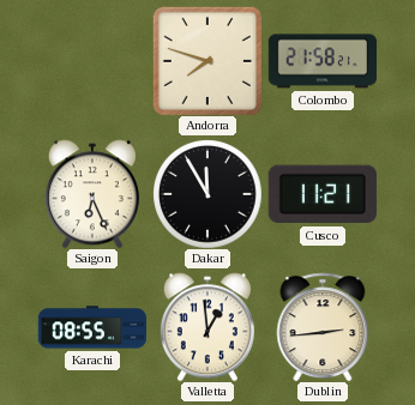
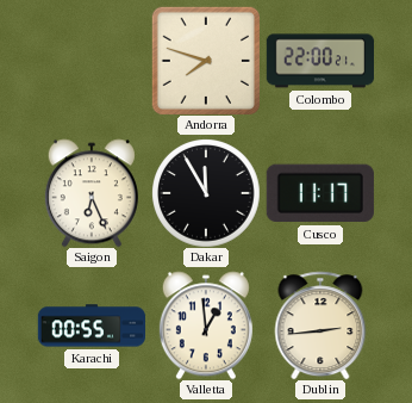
Colombo: 21:58 -> 22:00
Cusco: 11:21 -> 11:17
Karachi: 08:55 -> 00:55
